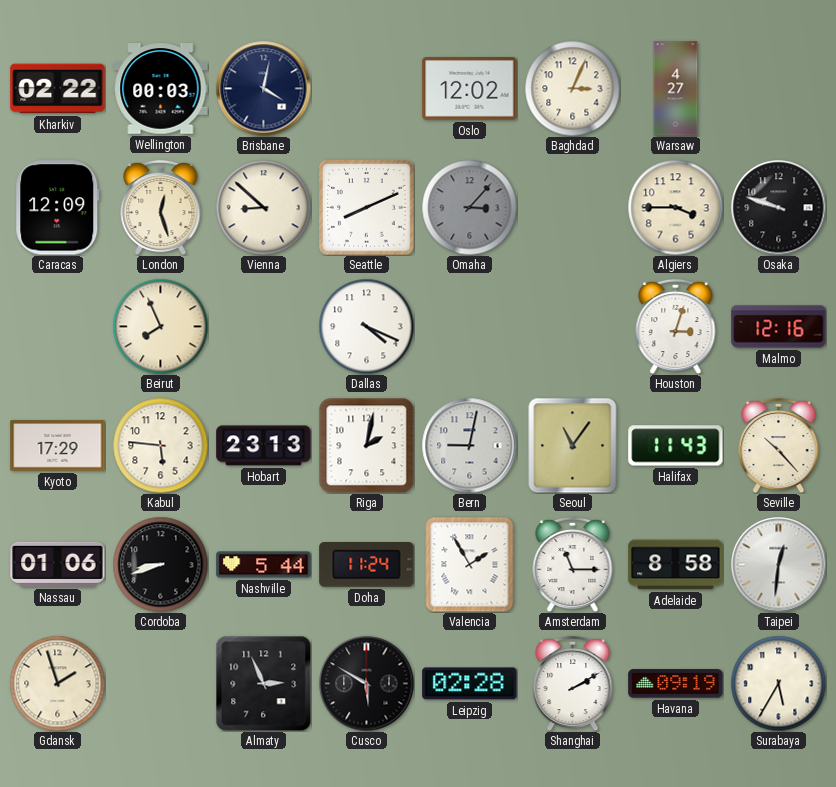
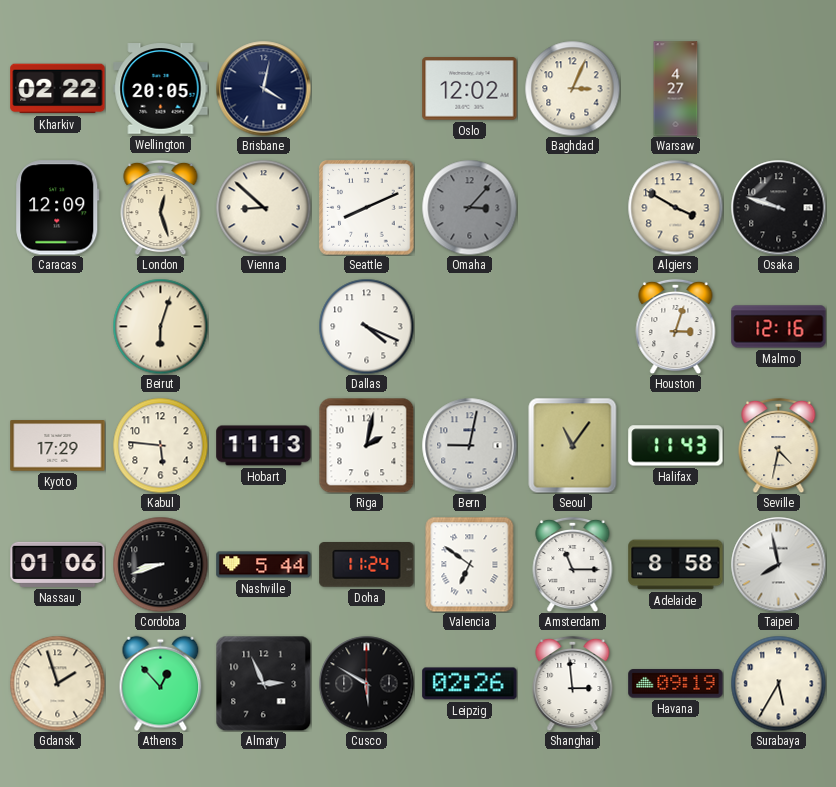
Wellington: 00:03 -> 20:05
Algiers: 3:45 -> 3:50
Beirut: 7:56 -> 6:03
Hobart: 23:13 -> 11:13
Seville: 10:23 -> 4:32
Valencia: 1:55 -> 6:51
Taipei: 12:31 -> 7:58
Athens: none -> 12:53
Leipzig: 02:28 -> 02:26
Shanghai: 2:10 -> 2:59
